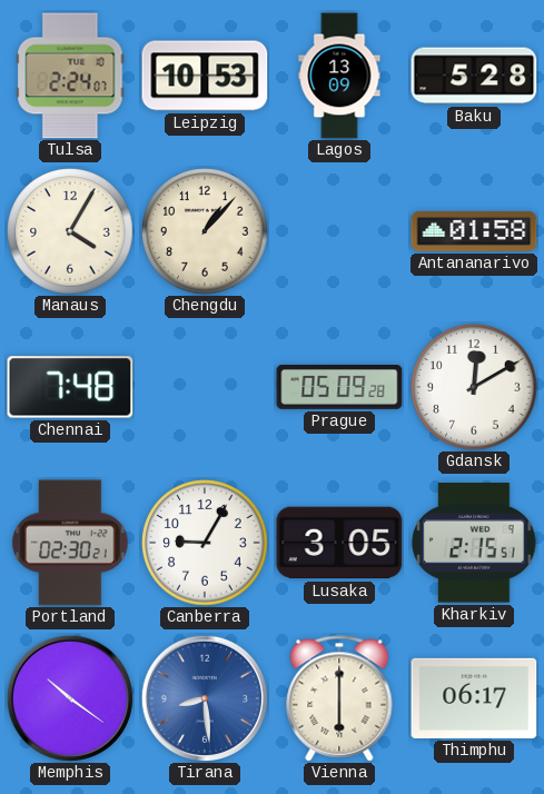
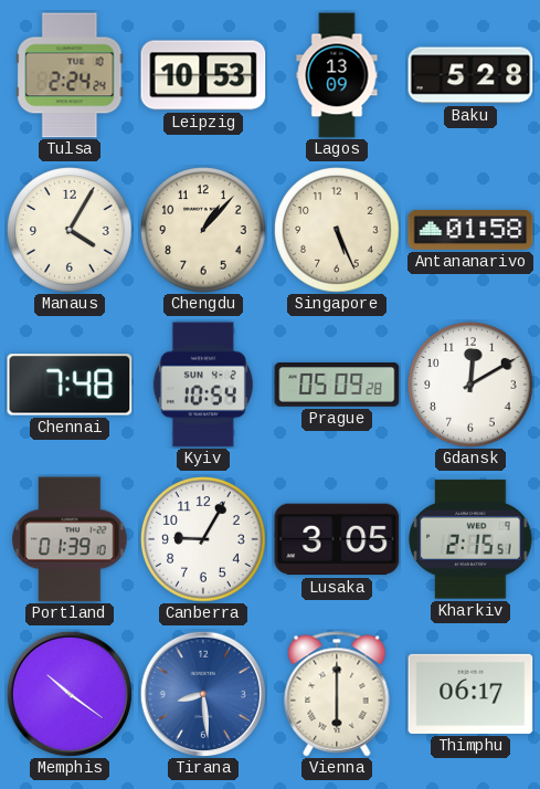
Tulsa: 2:24:07 -> 2:24:24
Singapore: none -> 5:26
Kyiv: none -> 10:54
Portland: 02:30 -> 01:39
